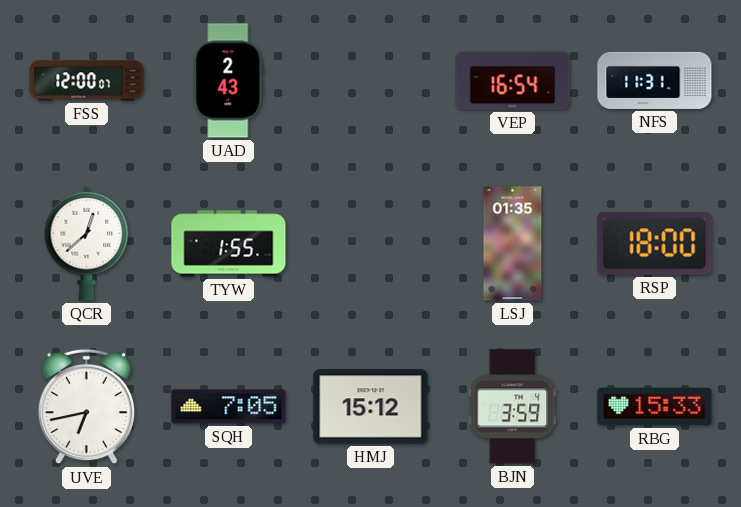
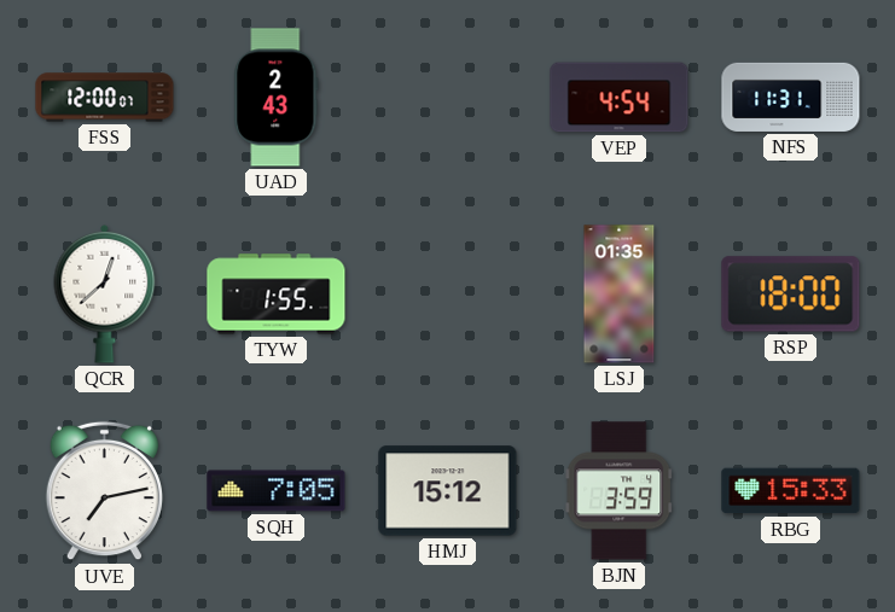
VEP: 16:54 -> 4:54
UVE: 6:43 -> 7:13
